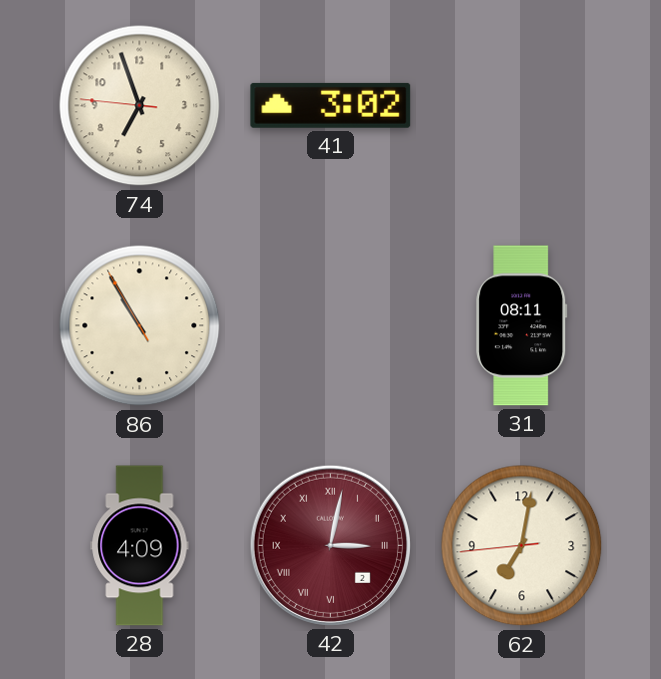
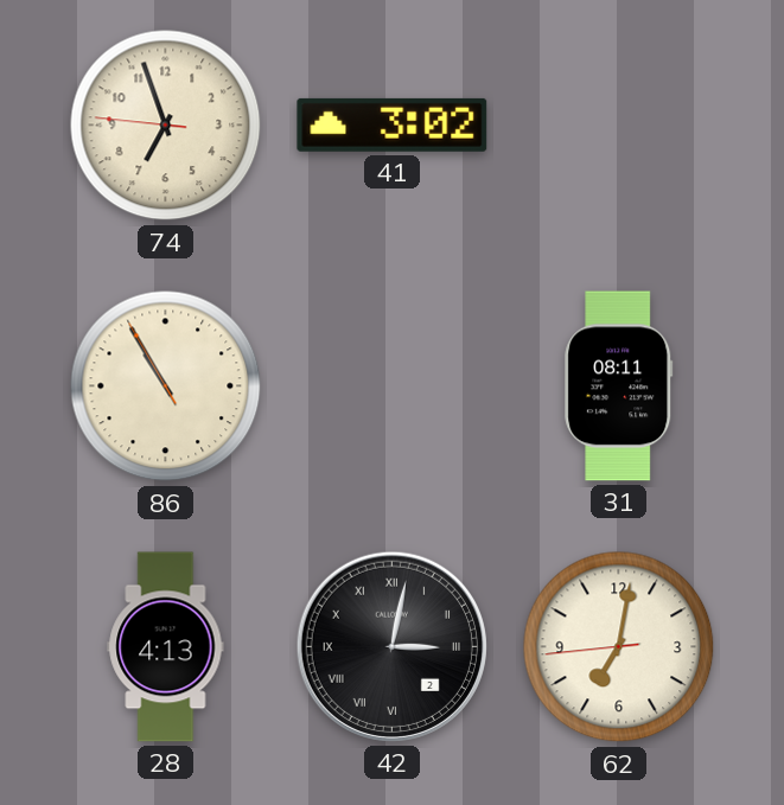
28: 4:09 -> 4:13
42 dial: burgundy -> black
